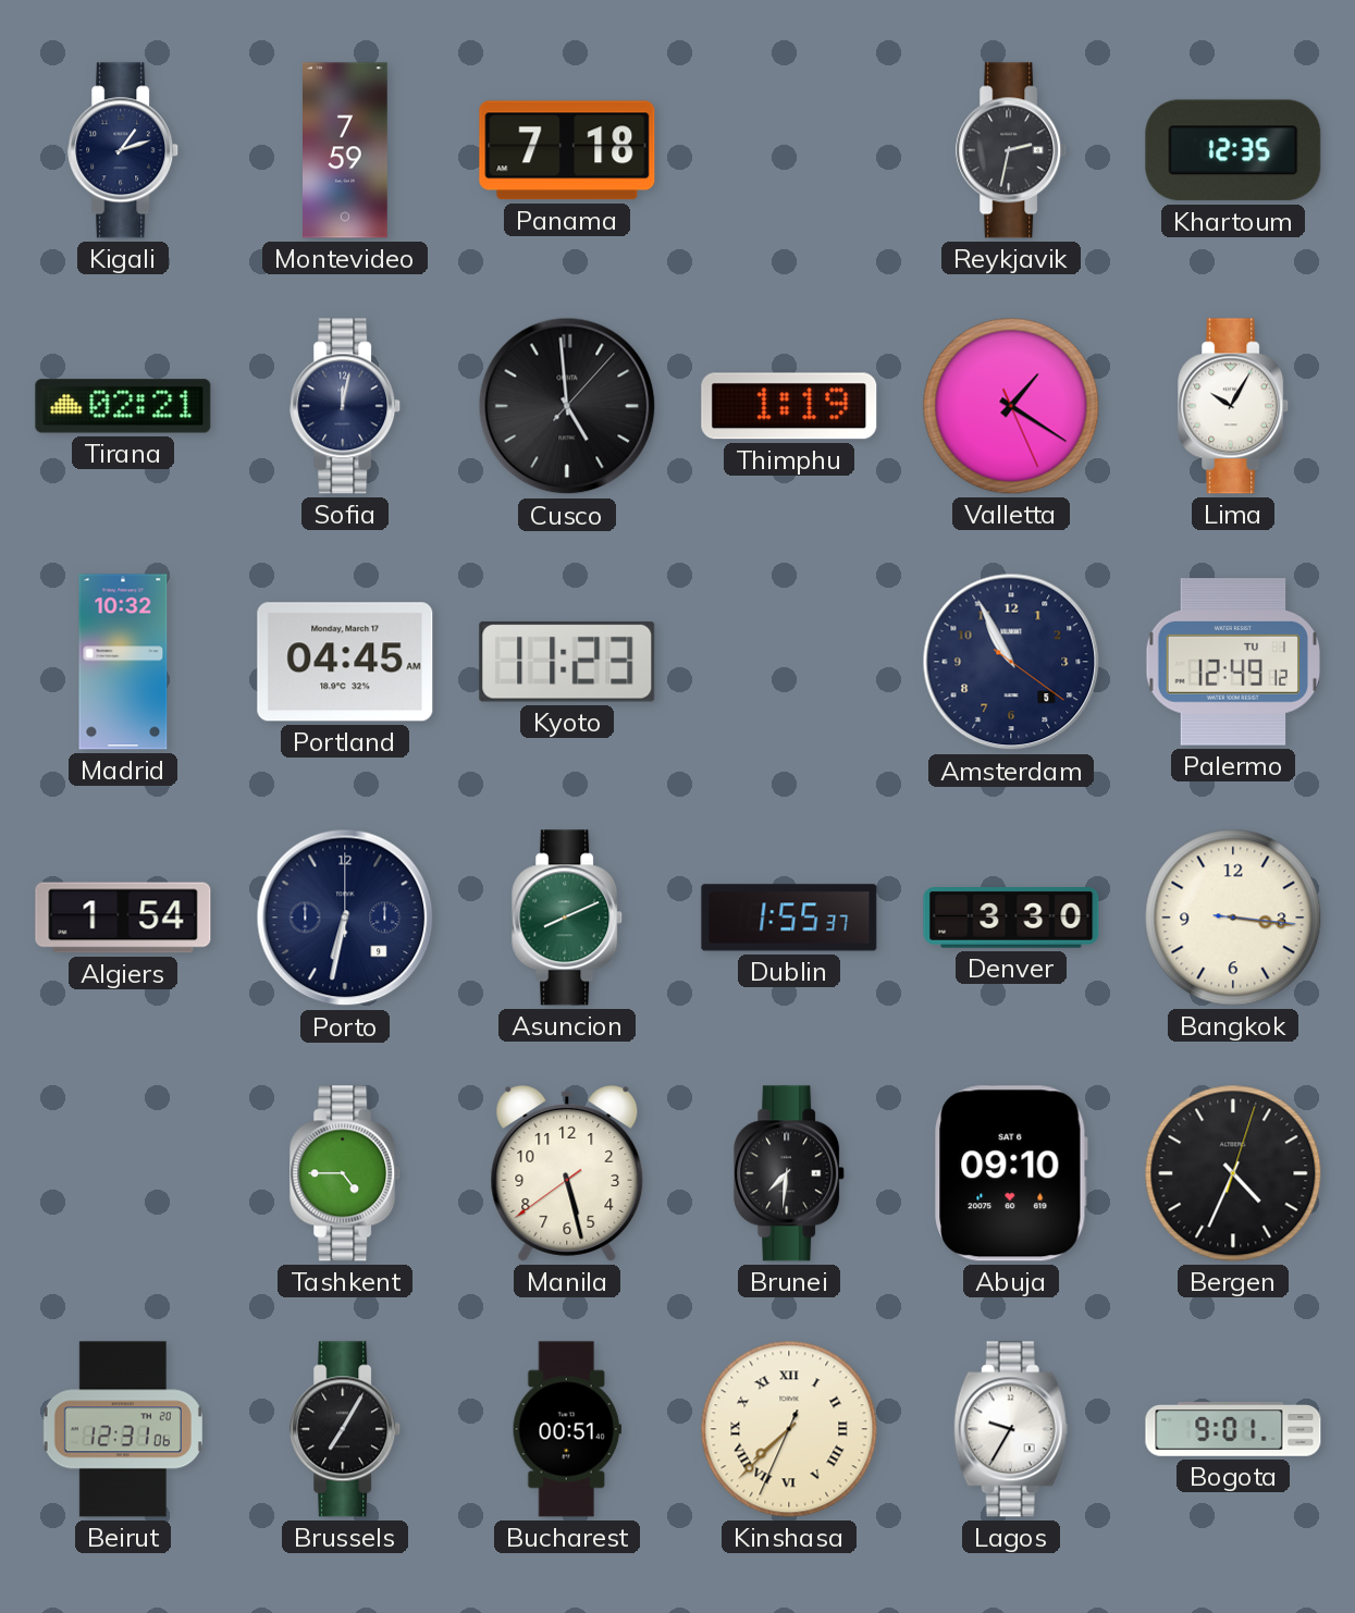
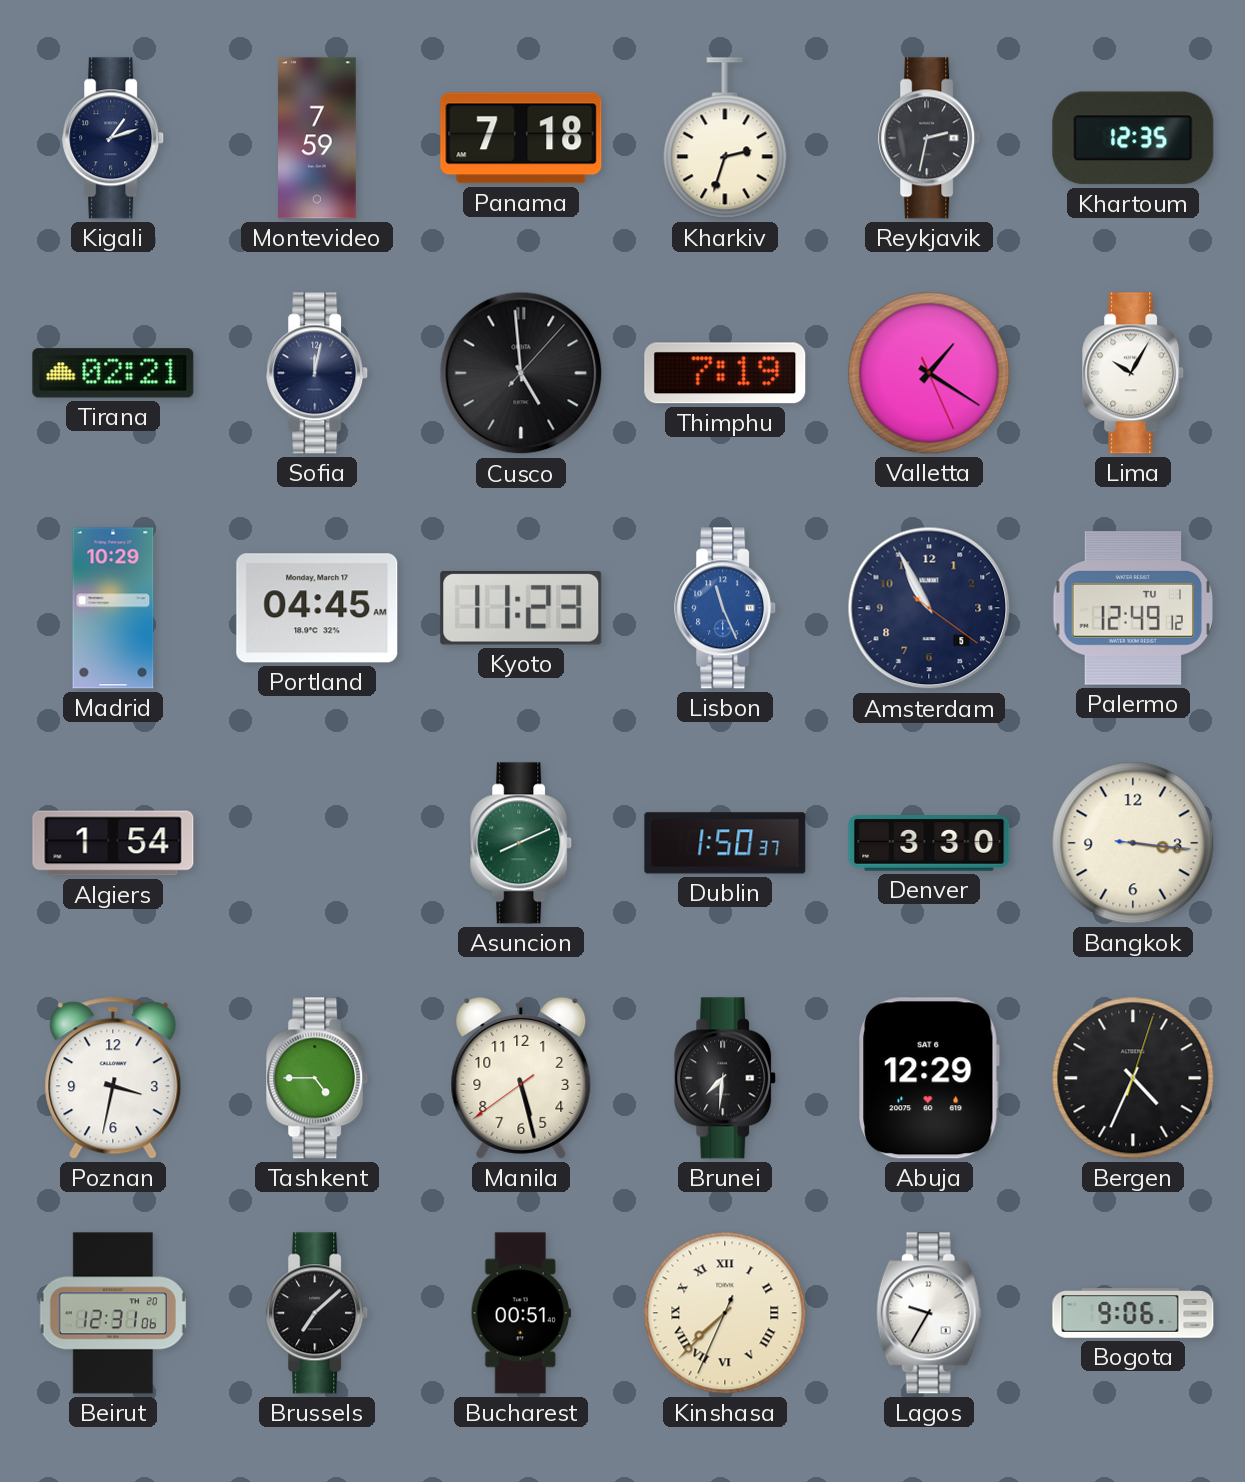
Kharkiv: none -> 2:33
Thimphu: 1:19 -> 7:19
Madrid: 10:32 -> 10:29
Lisbon: none -> 11:26
Porto: 6:32 -> none
Dublin: 1:55 -> 1:50
Poznan: none -> 3:32
Abuja: 09:10 -> 12:29
Brussels: 7:05 -> 7:08
Bogota: 9:01 -> 9:06
